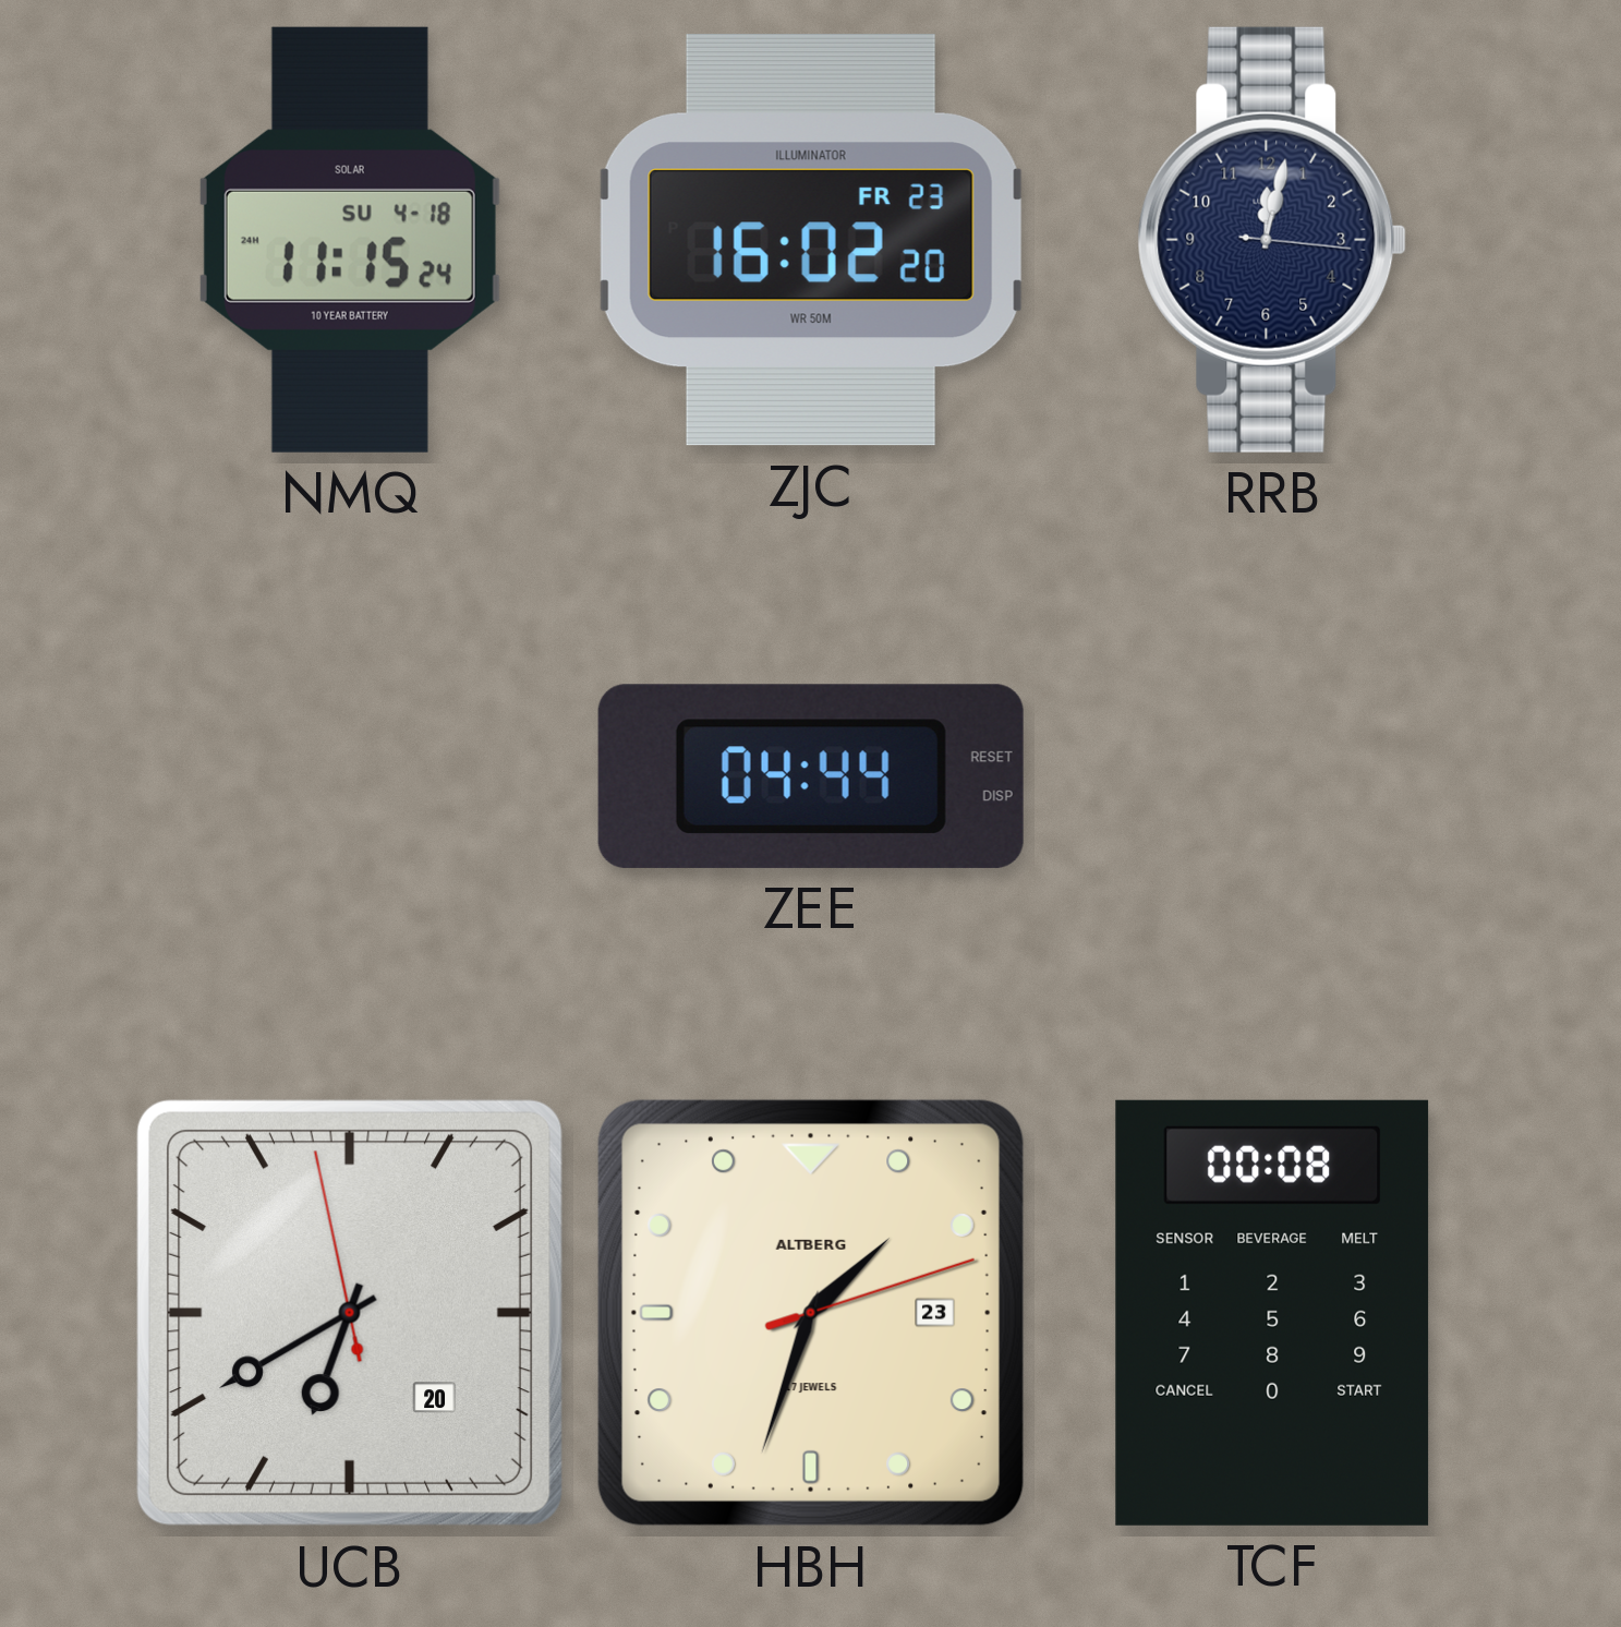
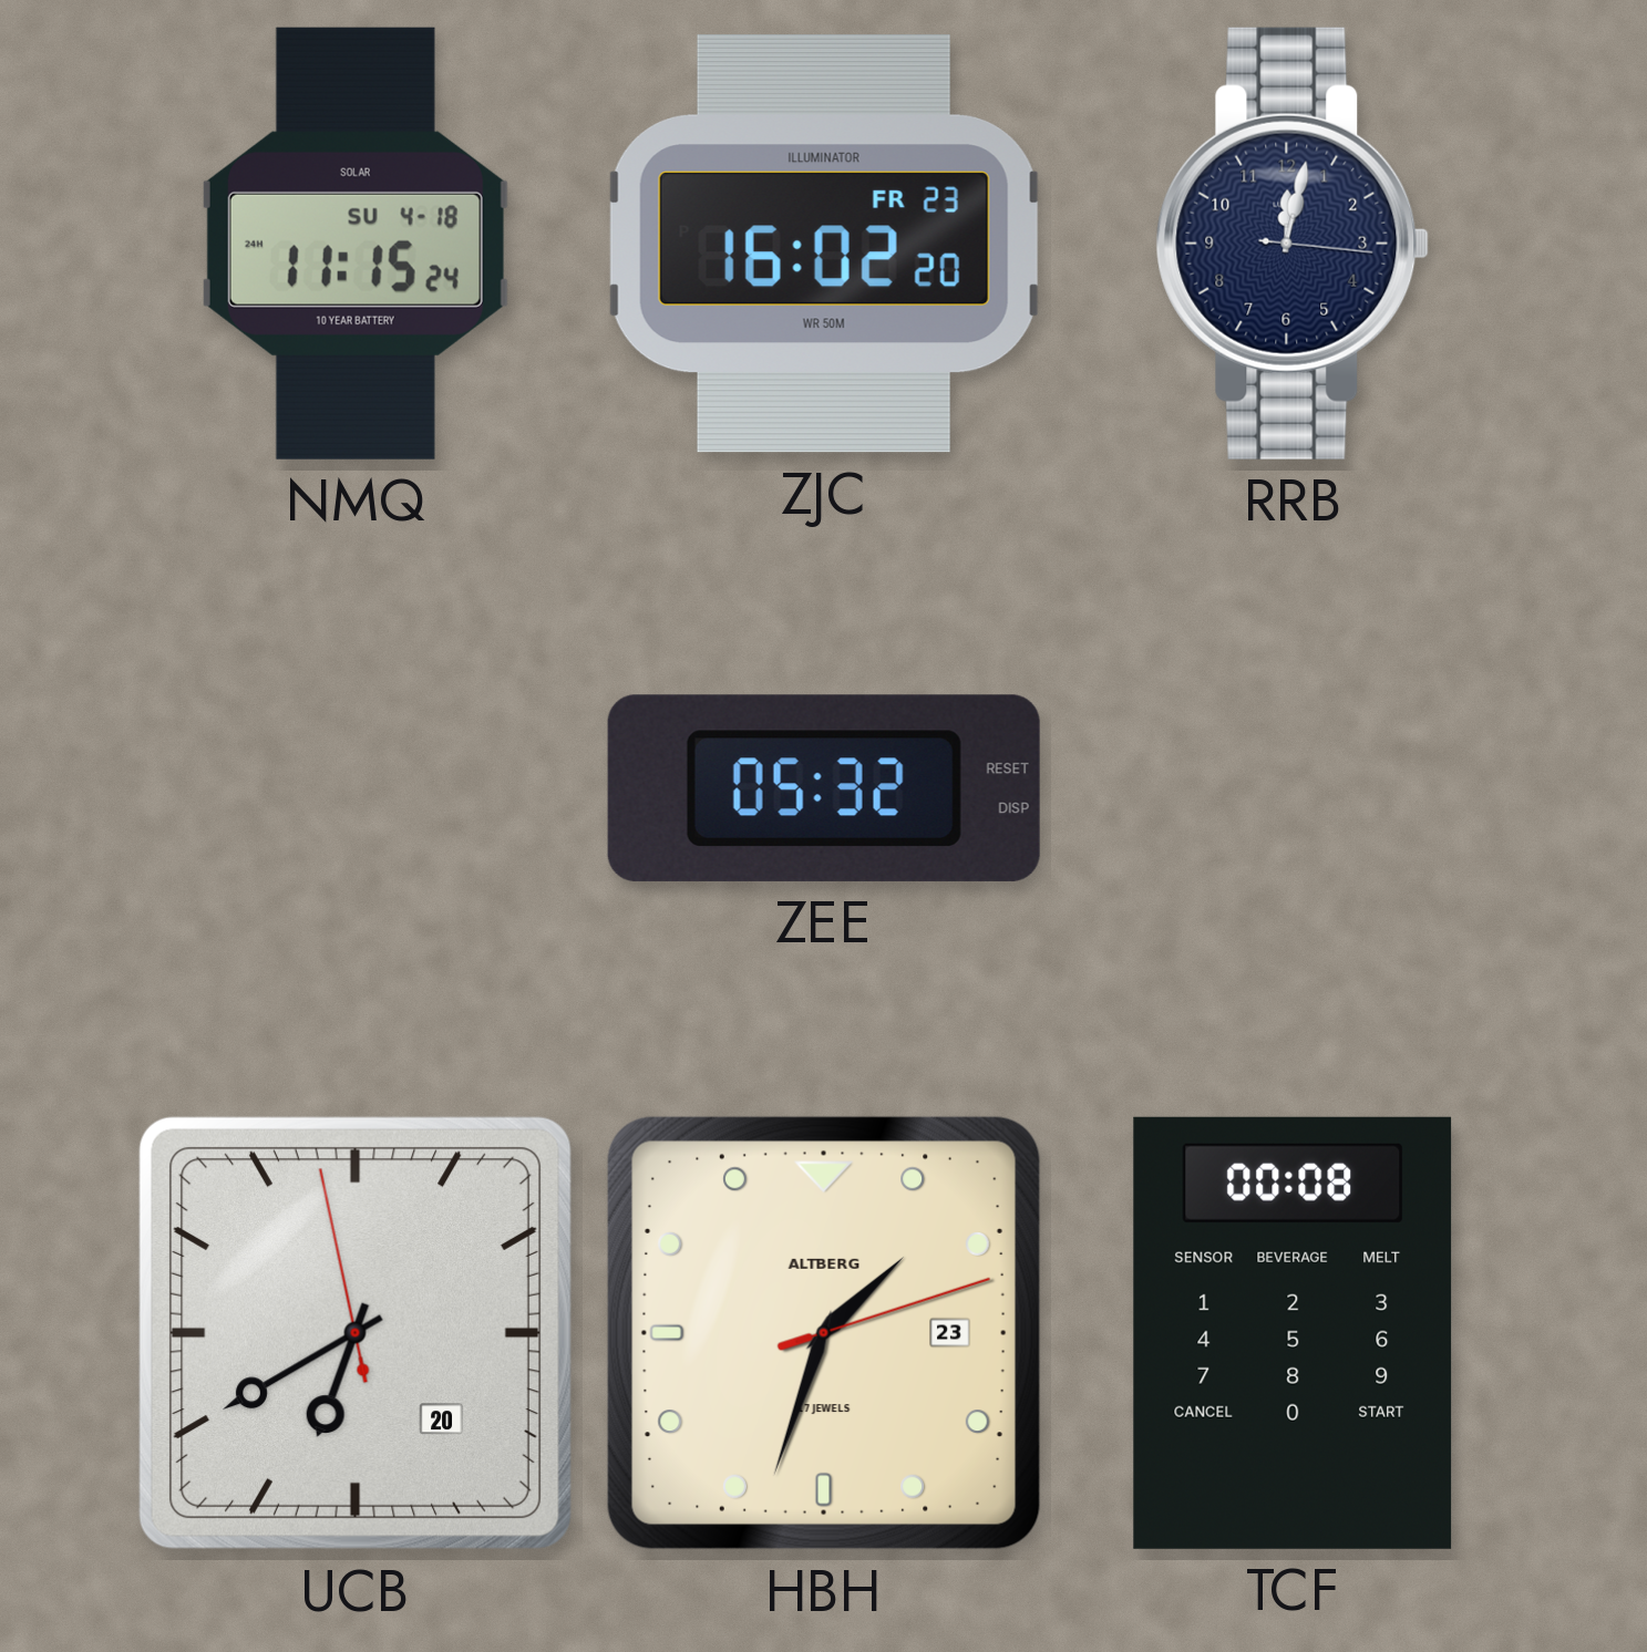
ZEE: 04:44 -> 05:32
